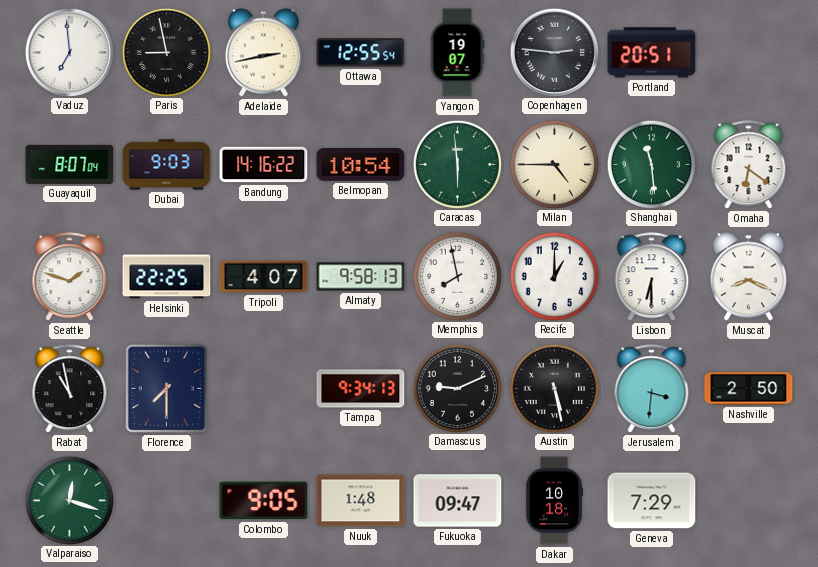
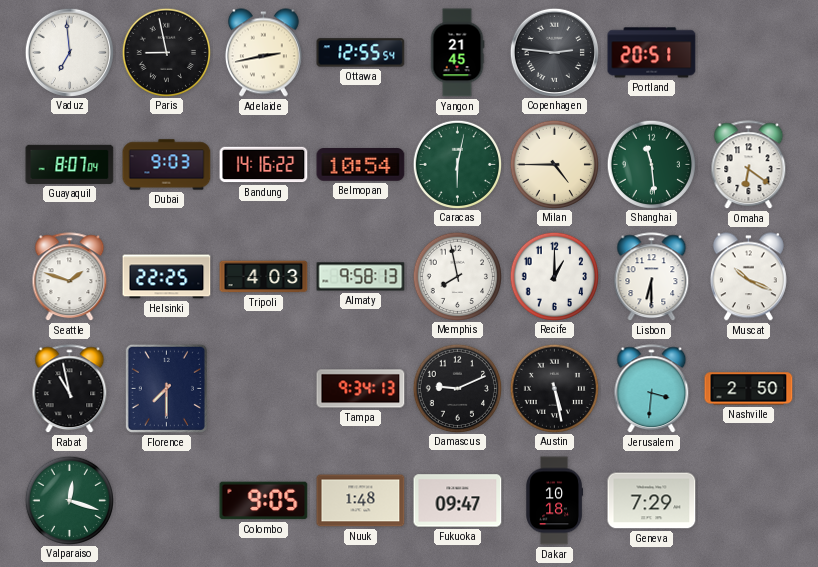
Yangon: 19:07 -> 21:45
Caracas: 5:59 -> 6:02
Tripoli: 4:07 -> 4:03
Muscat: 8:19 -> 10:19
